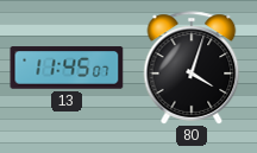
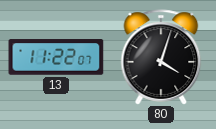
13: 11:45 -> 11:22
